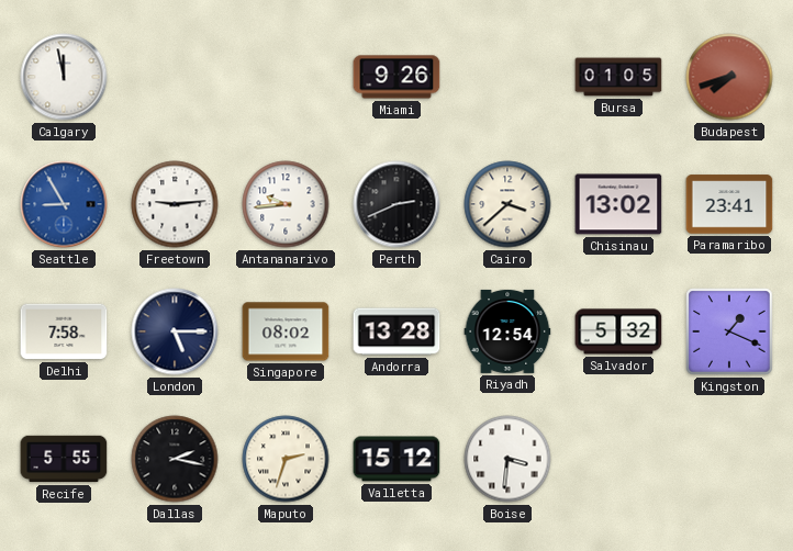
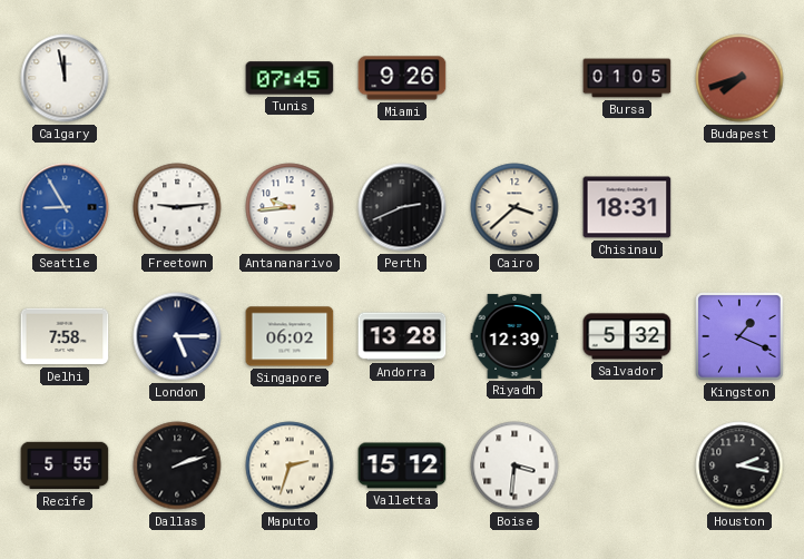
Tunis: none -> 07:45
Chisinau: 13:02 -> 18:31
Paramaribo: 23:41 -> none
Singapore: 08:02 -> 06:02
Riyadh: 12:54 -> 12:39
Dallas: 2:17 -> 2:12
Houston: none -> 2:17
